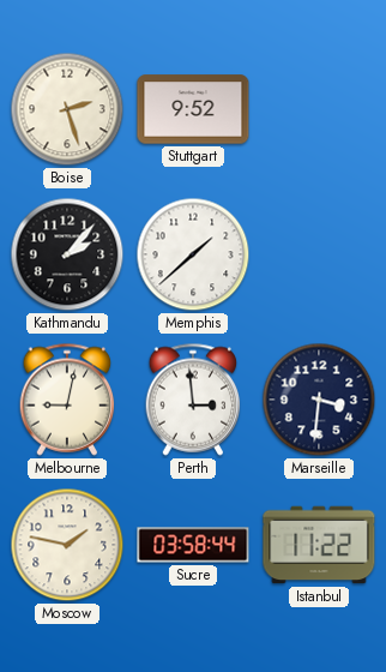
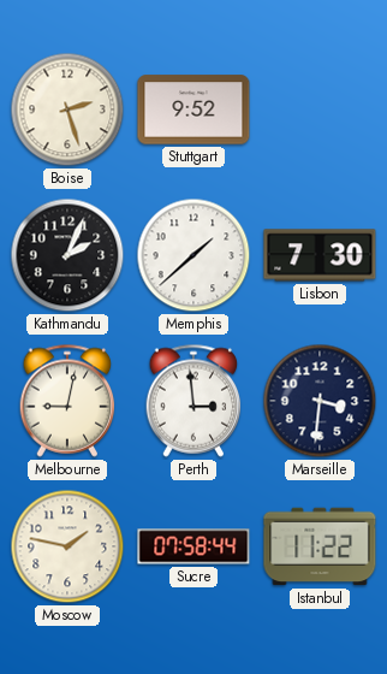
Kathmandu: 2:07 -> 2:04
Lisbon: none -> 7:30
Sucre: 03:58 -> 07:58
